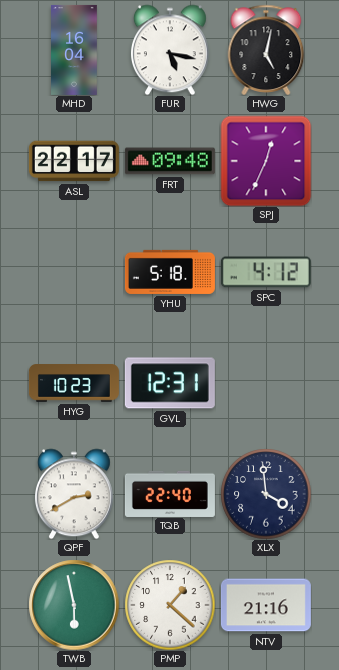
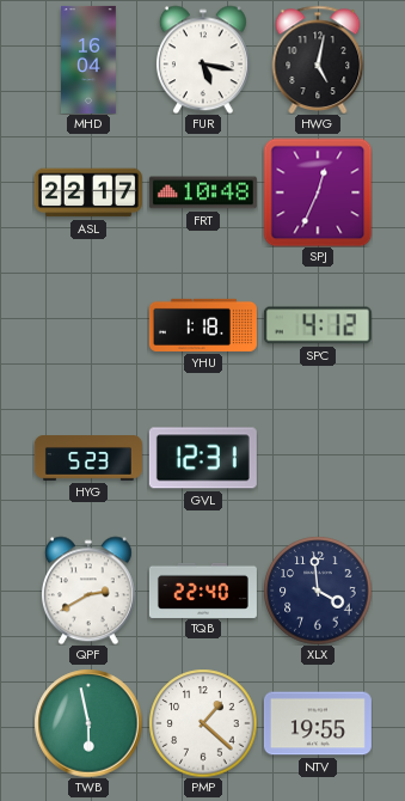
FRT: 09:48 -> 10:48
YHU: 5:18 -> 1:18
HYG: 10:23 -> 5:23
NTV: 21:16 -> 19:55
